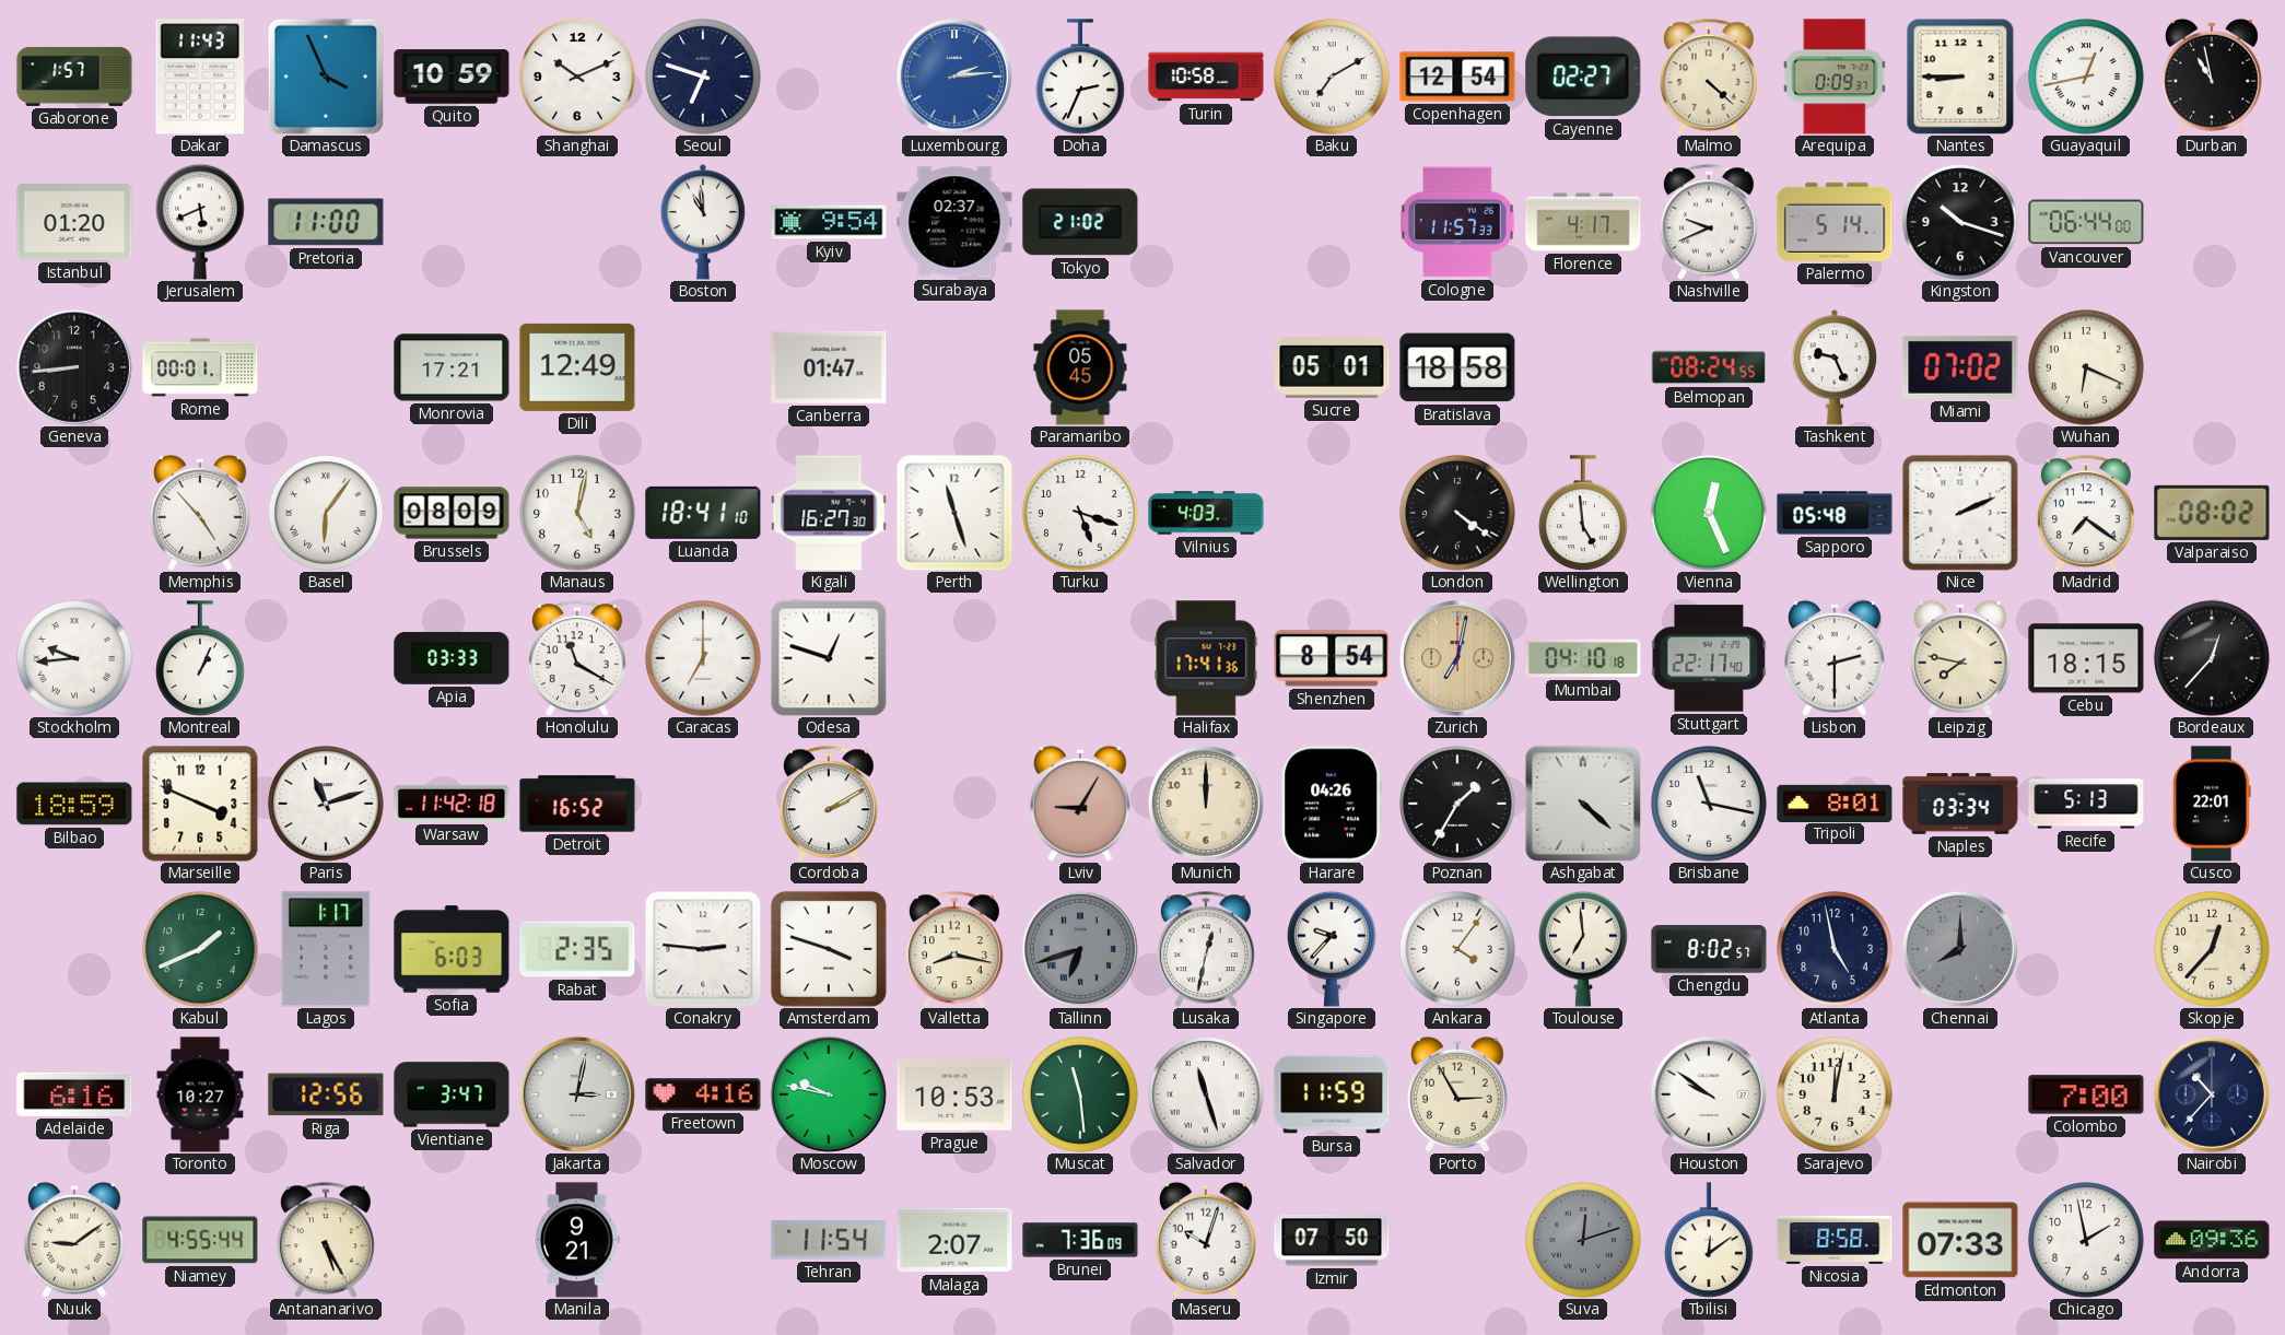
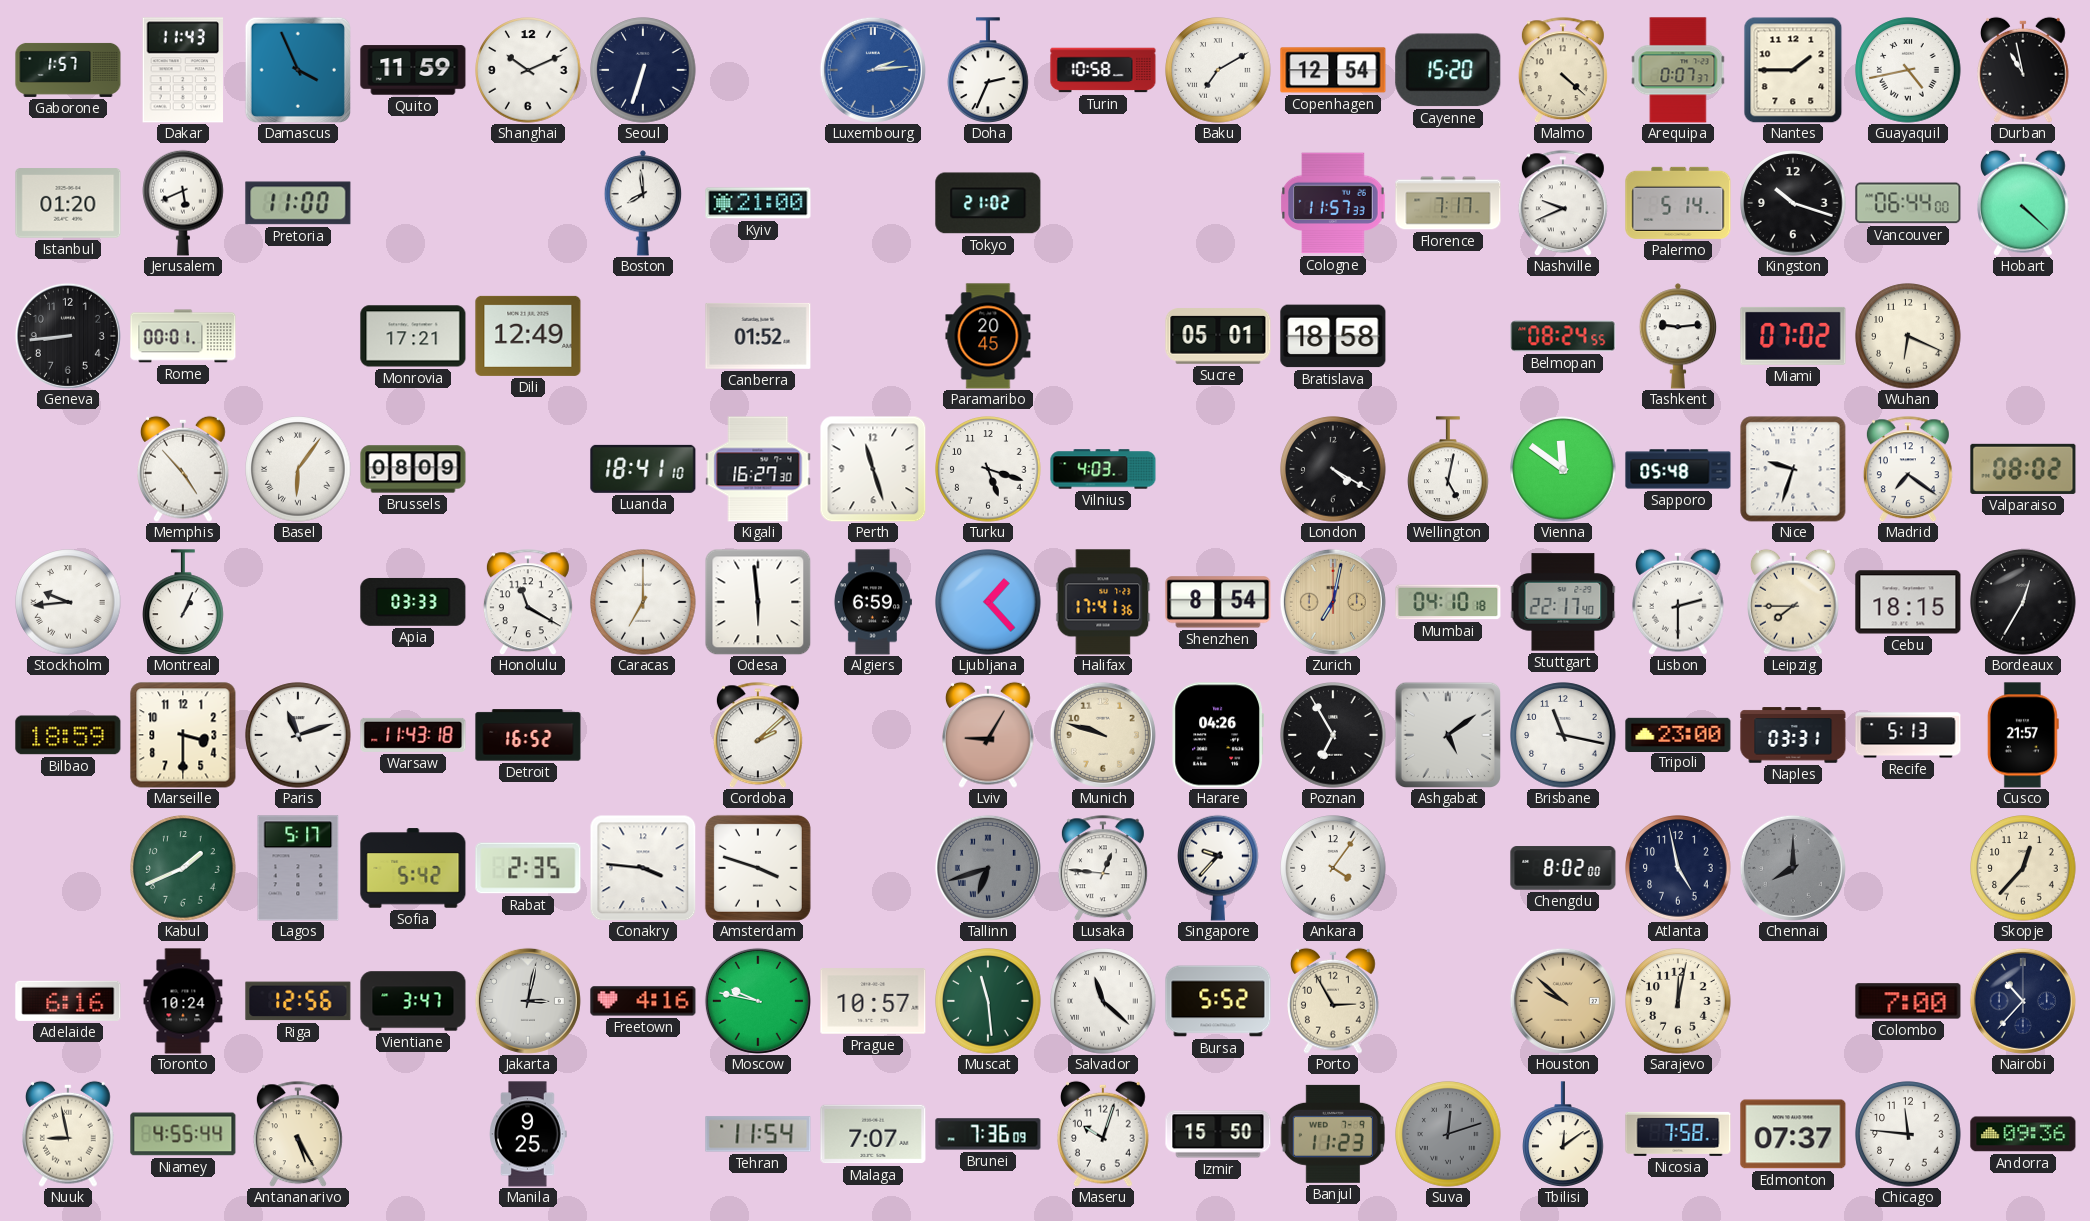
Quito: 10:59 -> 11:59
Seoul: 6:48 -> 6:33
Cayenne: 02:27 -> 15:20
Arequipa: 0:09 -> 0:07
Nantes: 8:45 -> 1:45
Guayaquil: 12:43 -> 4:43
Boston: 10:59 -> 7:59
Kyiv: 9:54 -> 21:00
Surabaya: 02:37 -> none
Florence: 4:17 -> 7:17
Hobart: none -> 4:22
Canberra: 01:47 -> 01:52
Paramaribo: 05:45 -> 20:45
Tashkent: 9:26 -> 9:14
Manaus: 5:02 -> none
London: 4:21 -> 4:20
Wellington: 4:59 -> 5:02
Vienna: 12:26 -> 11:51
Nice: 2:11 -> 9:33
Odesa: 12:48 -> 5:59
Algiers: none -> 6:59
Ljubljana: none -> 1:23
Leipzig: 7:47 -> 7:45
Bordeaux: 12:37 -> 12:35
Marseille: 3:49 -> 3:30
Warsaw: 11:42 -> 11:43
Cordoba: 2:10 -> 2:08
Munich: 12:00 -> 9:48
Poznan: 1:35 -> 6:55
Ashgabat: 4:22 -> 5:09
Tripoli: 8:01 -> 23:00
Naples: 03:34 -> 03:31
Cusco: 22:01 -> 21:57
Lagos: 1:17 -> 5:17
Sofia: 6:03 -> 5:42
Conakry: 2:46 -> 3:46
Valletta: 8:17 -> none
Lusaka: 12:32 -> 12:46
Toulouse: 6:59 -> none
Chengdu: 8:02:57 -> 8:02:00
Toronto: 10:27 -> 10:24
Prague: 10:53 -> 10:57
Salvador: 11:27 -> 11:22
Bursa: 11:59 -> 5:52
Houston: 9:51 -> 9:52
Houston dial: white -> champagne
Nuuk: 9:09 -> 8:58
Manila: 9:21 -> 9:25
Malaga: 2:07 -> 7:07
Izmir: 07:50 -> 15:50
Banjul: none -> 11:23
Nicosia: 8:58 -> 7:58
Edmonton: 07:33 -> 07:37
Chicago: 1:58 -> 11:46
